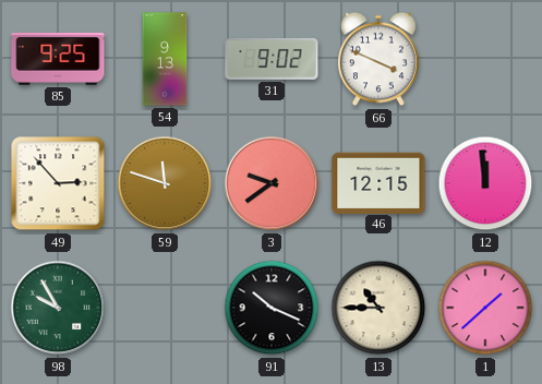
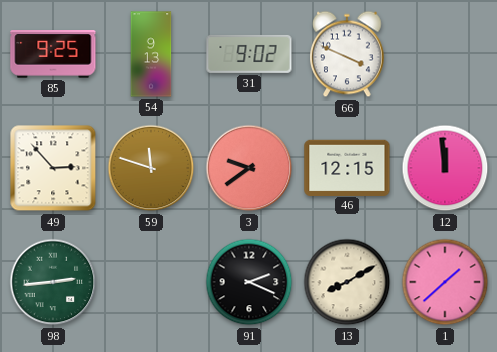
98: 9:55 -> 2:44
91: 10:19 -> 2:19
13: 10:45 -> 8:10
